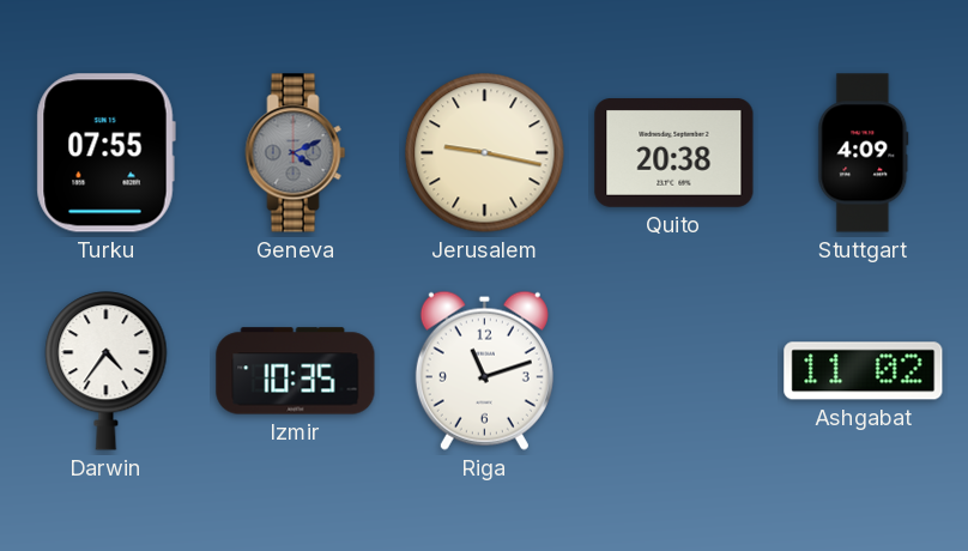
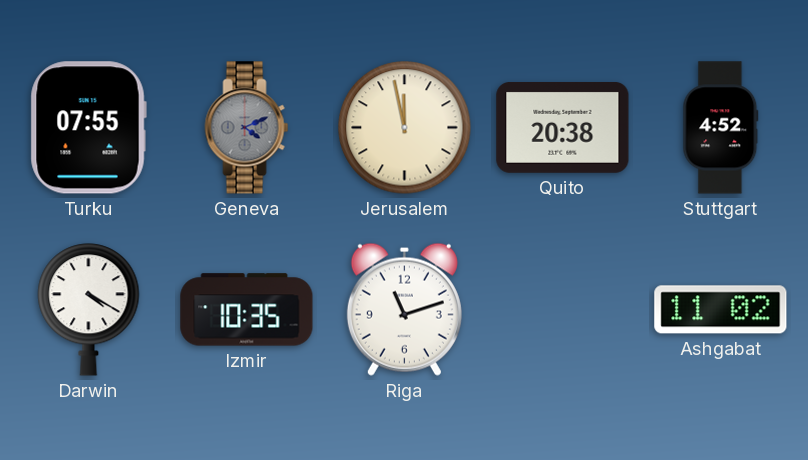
Jerusalem: 9:17 -> 11:58
Stuttgart: 4:09 -> 4:52
Darwin: 4:36 -> 4:20
